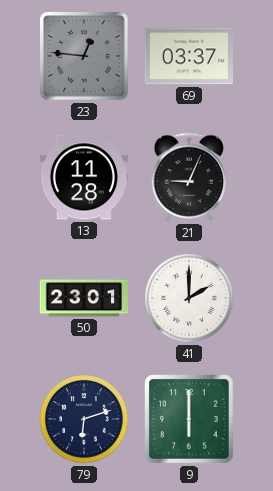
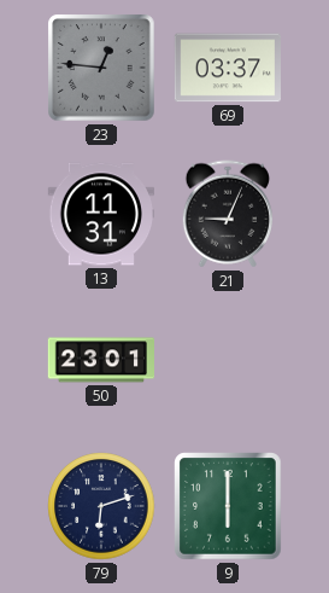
13: 11:28 -> 11:31
41: 2:00 -> none
